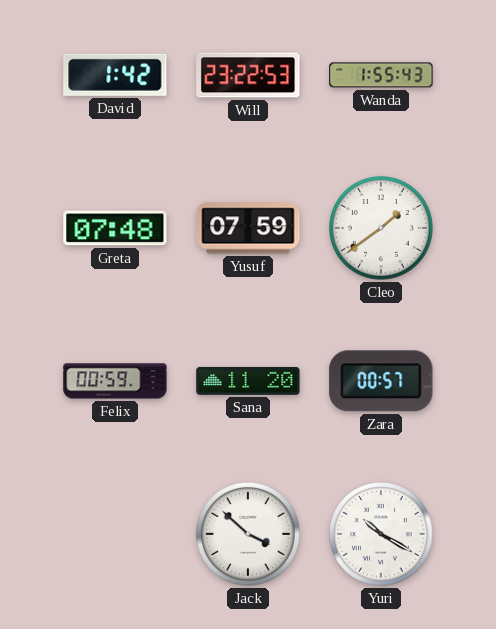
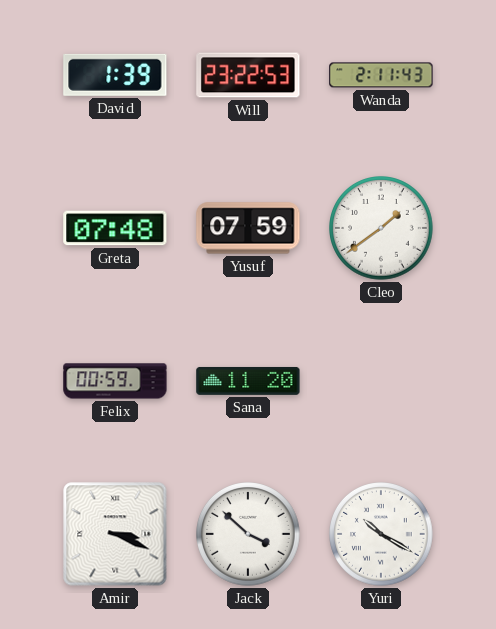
David: 1:42 -> 1:39
Wanda: 1:55 -> 2:11
Zara: 00:57 -> none
Amir: none -> 3:19
